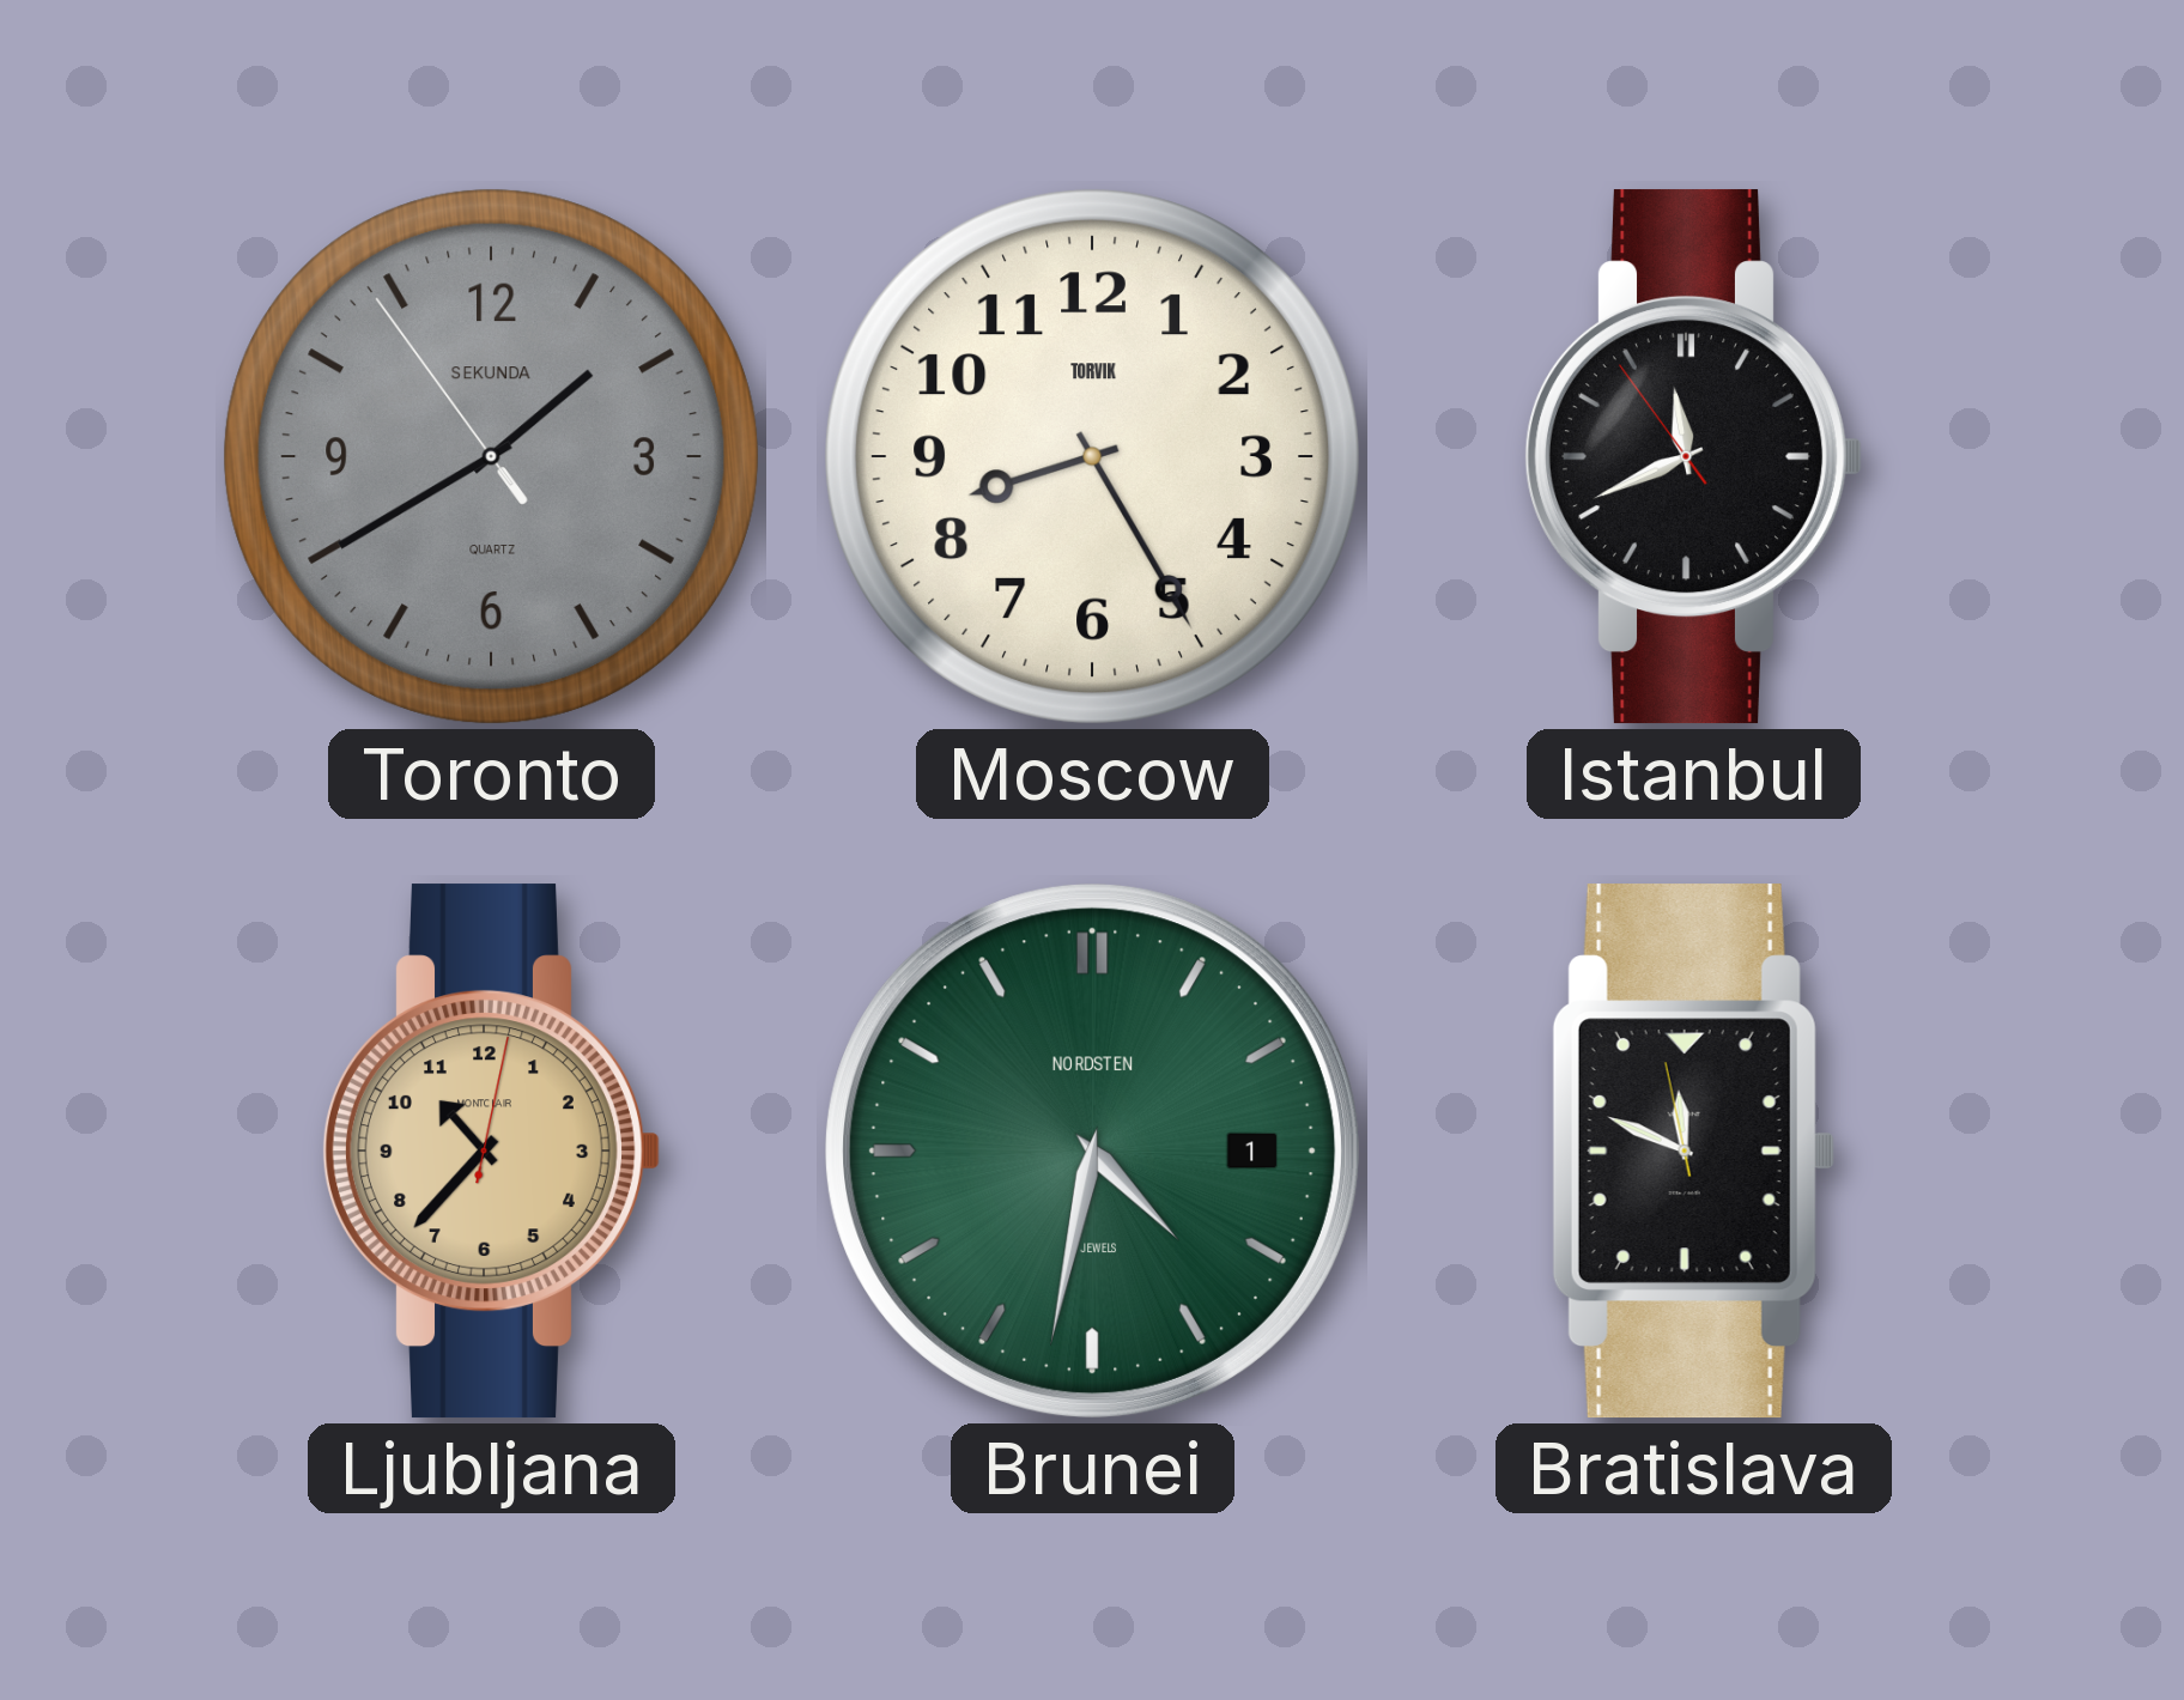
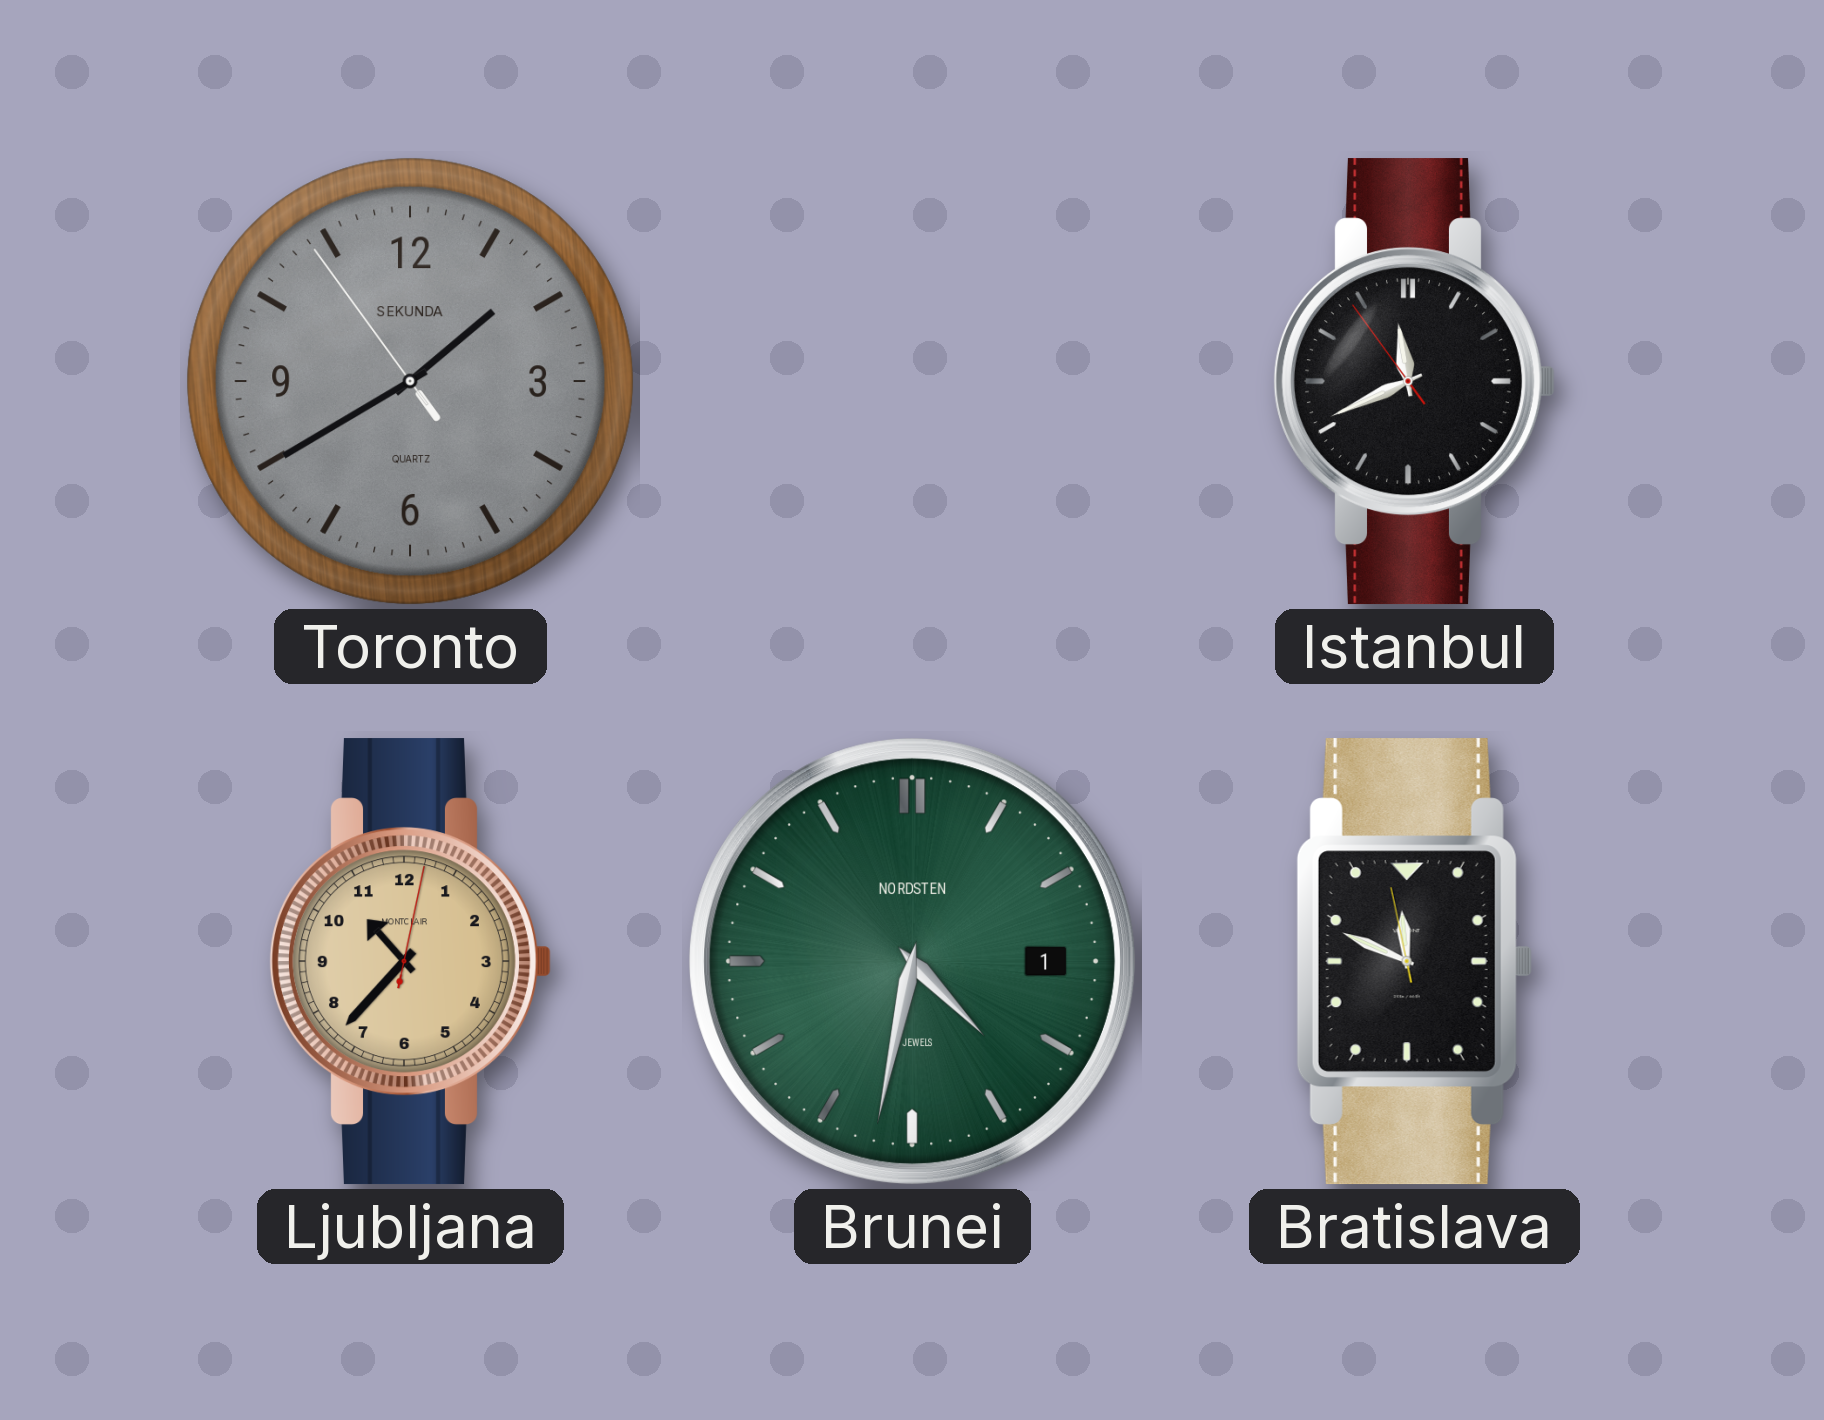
Moscow: 8:25 -> none
